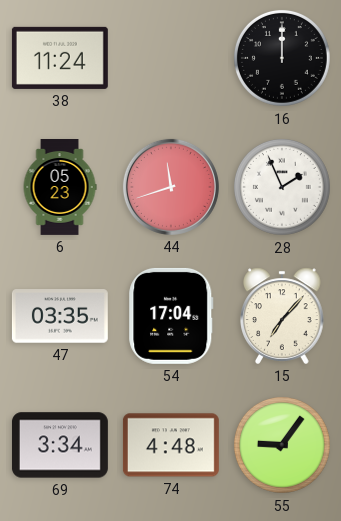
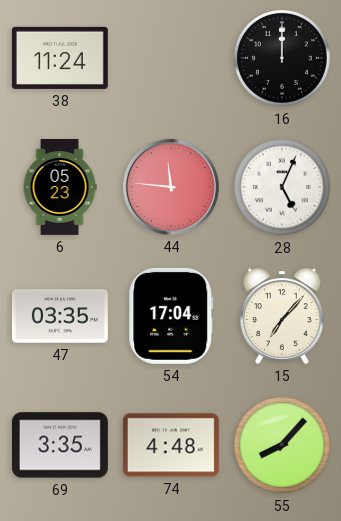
44: 11:42 -> 11:46
28: 1:56 -> 5:04
69: 3:34 -> 3:35
55: 9:06 -> 8:07
